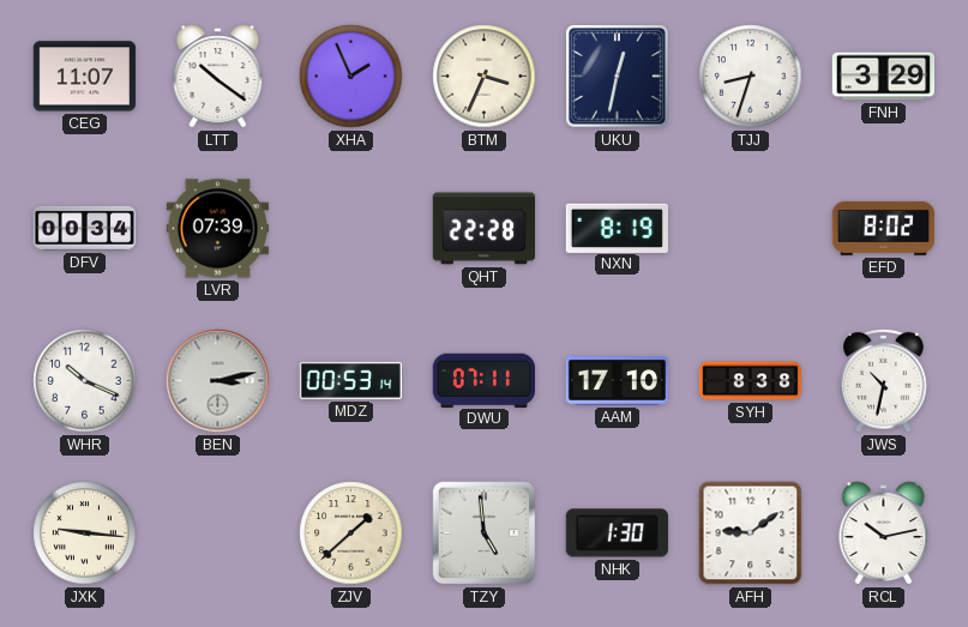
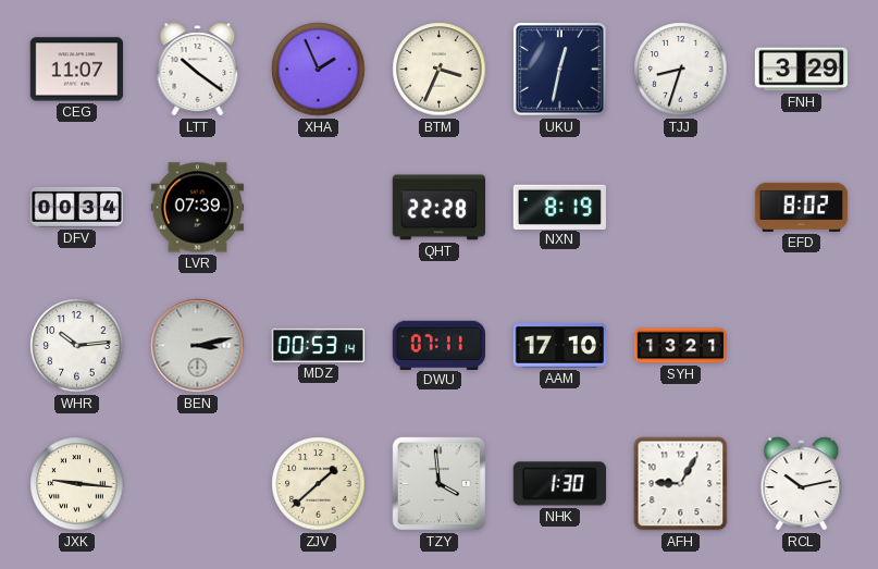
WHR: 10:19 -> 10:14
SYH: 8:38 -> 13:21
JWS: 10:32 -> none
TZY: 4:59 -> 3:59
AFH: 9:09 -> 9:05
